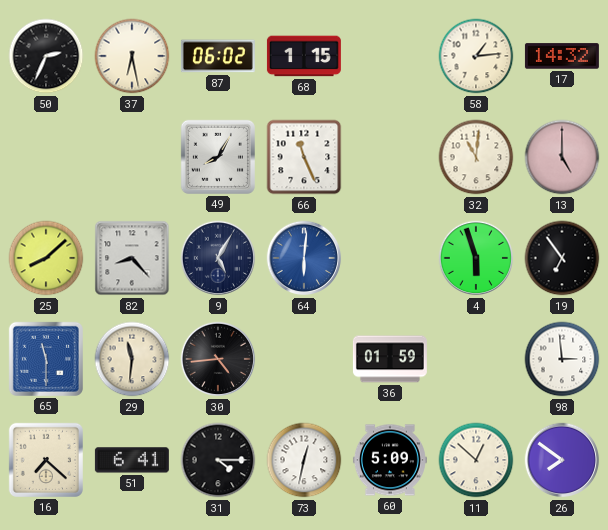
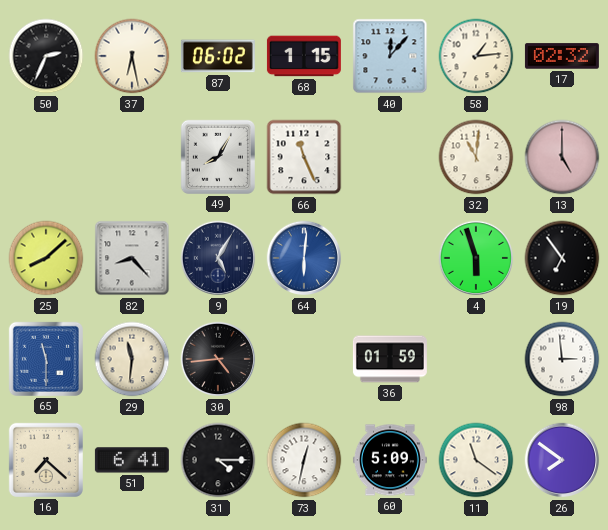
40: none -> 12:07
17: 14:32 -> 02:32
11: 12:52 -> 11:21
